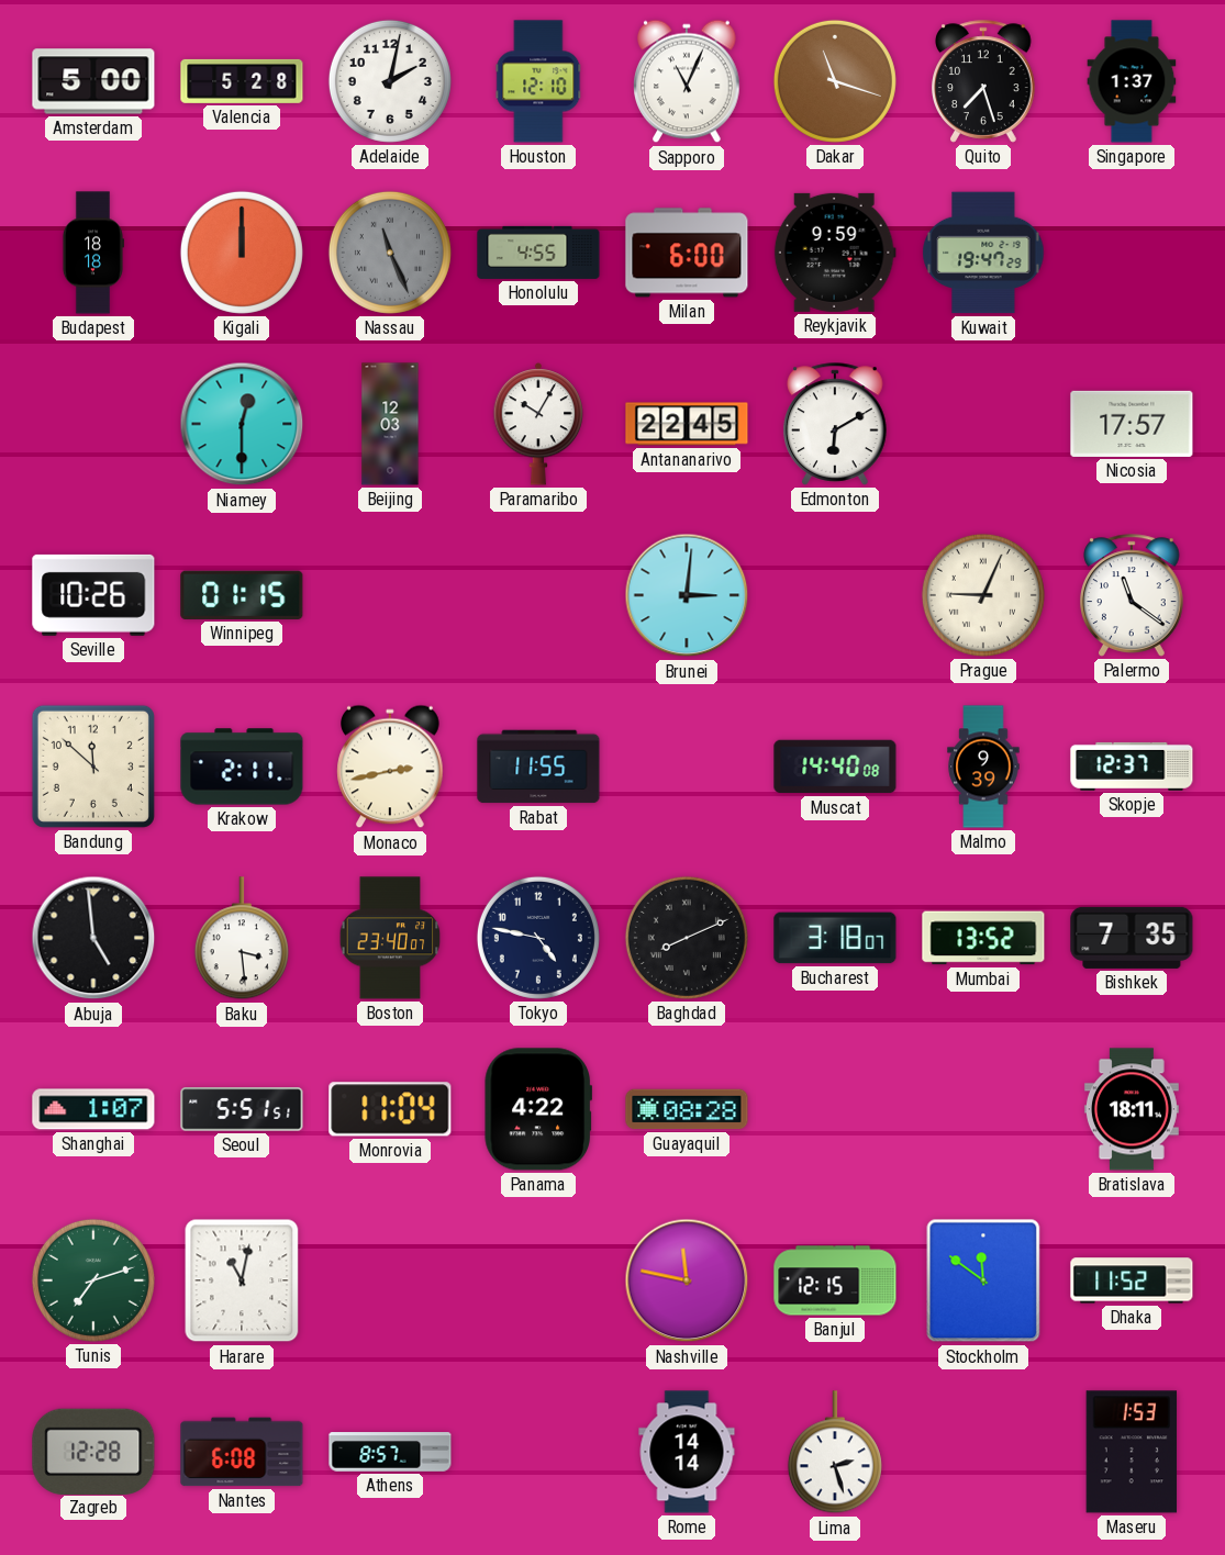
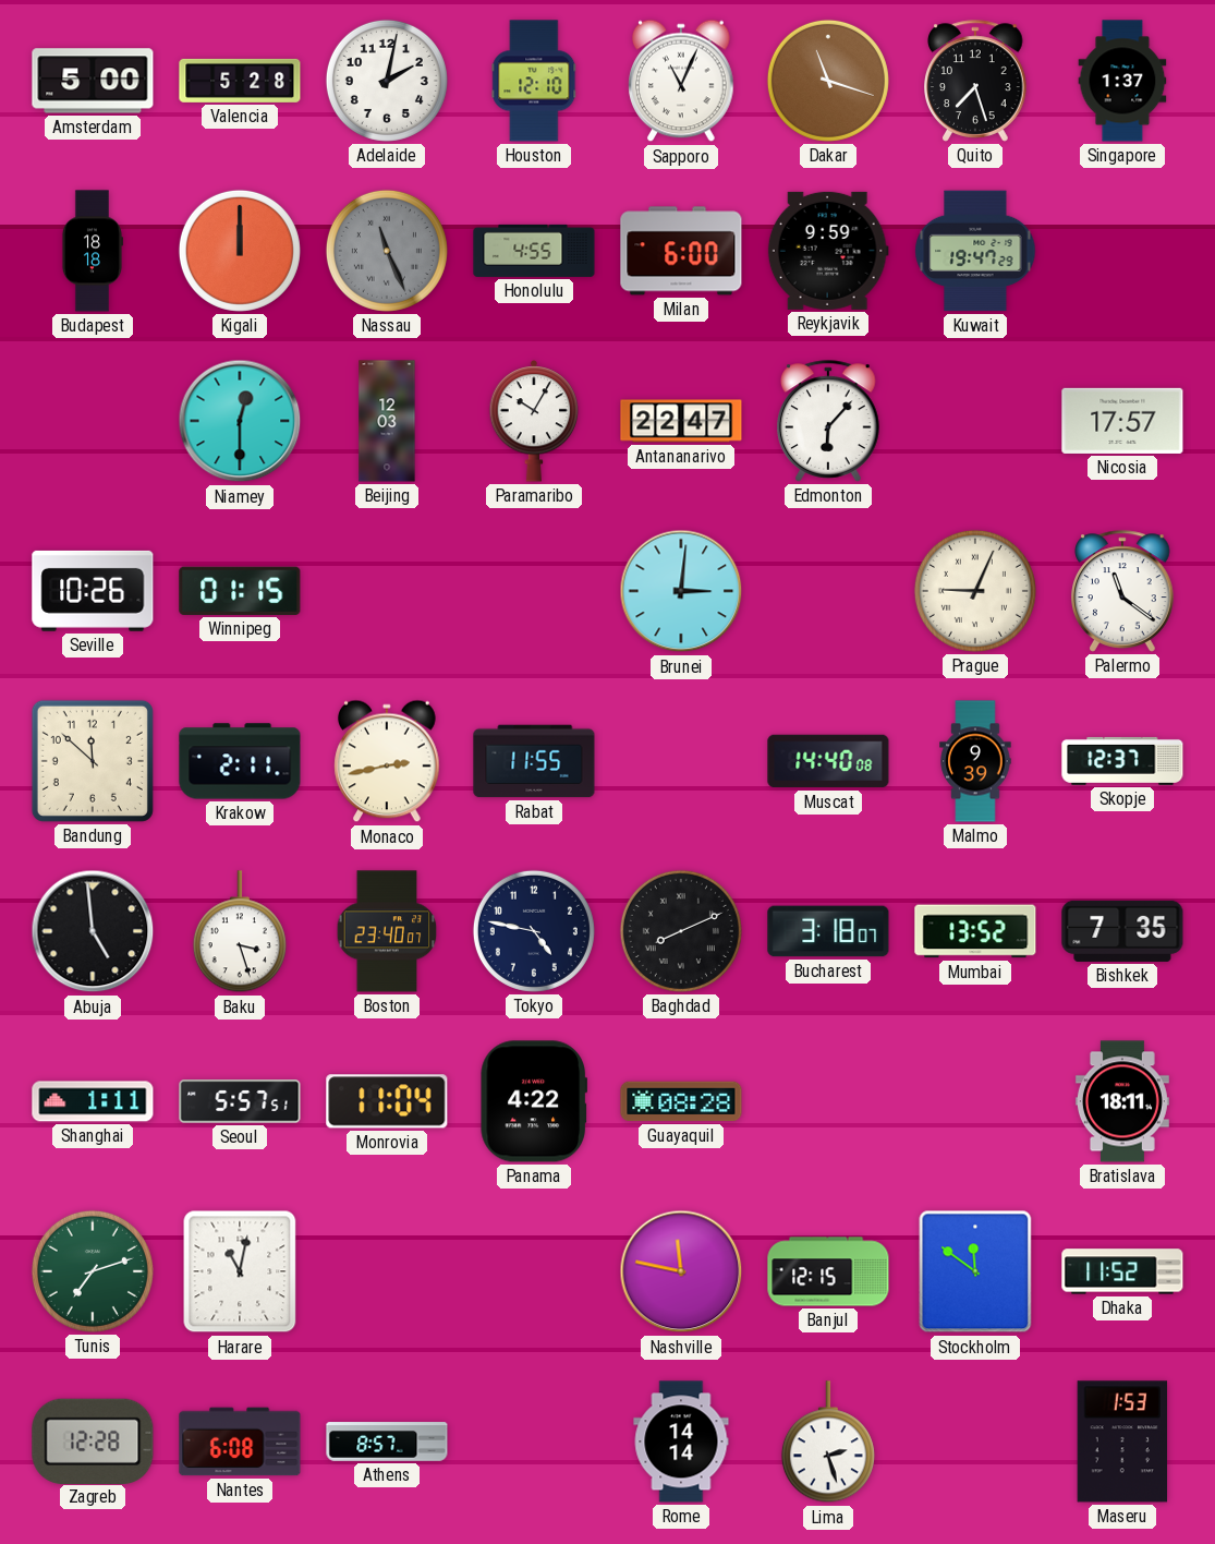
Antananarivo: 22:45 -> 22:47
Edmonton: 6:10 -> 6:07
Baku: 3:29 -> 3:27
Shanghai: 1:07 -> 1:11
Seoul: 5:51 -> 5:57
